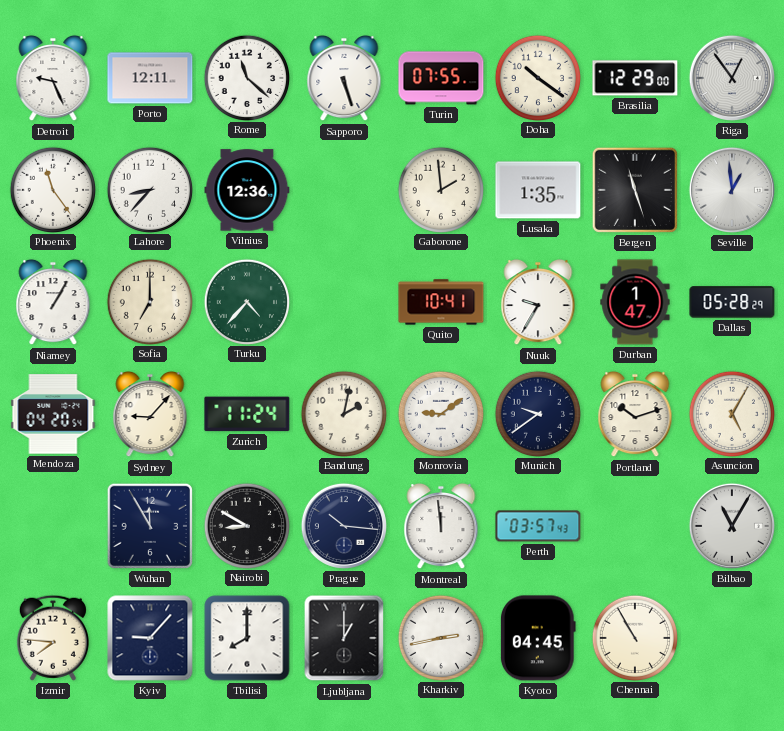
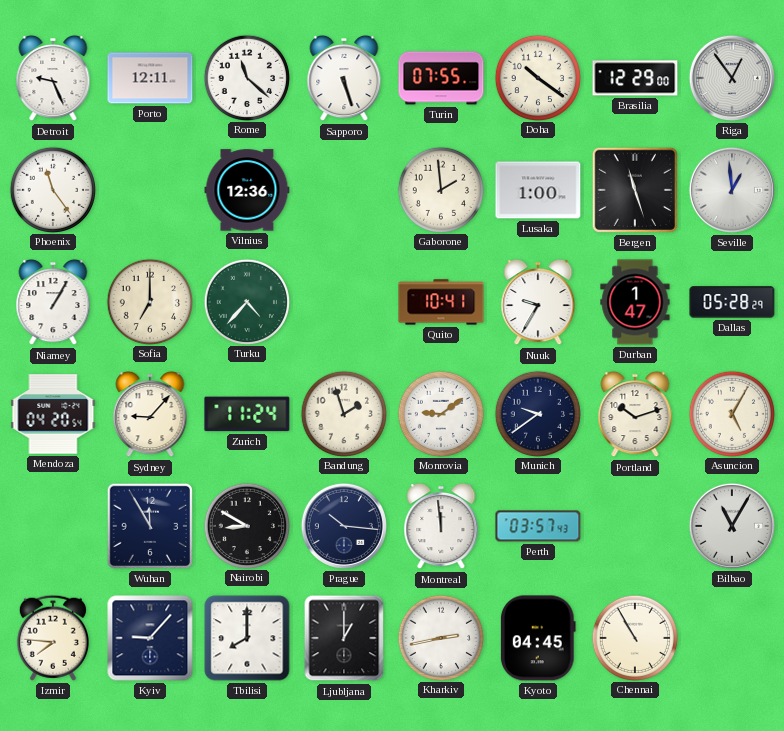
Lahore: 8:37 -> none
Lusaka: 1:35 -> 1:00
Bandung: 2:02 -> 1:57
